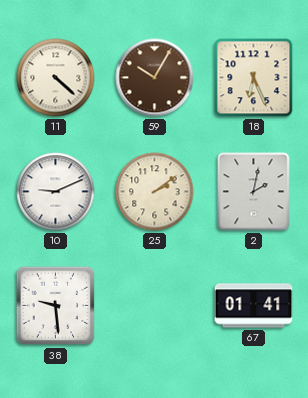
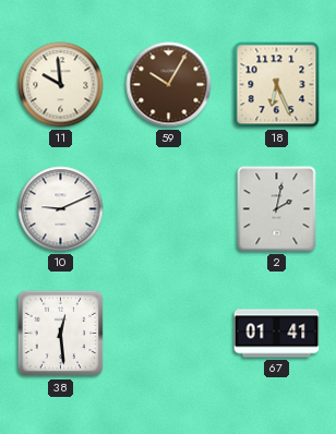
11: 4:22 -> 9:59
25: 2:09 -> none
38: 9:29 -> 12:29
